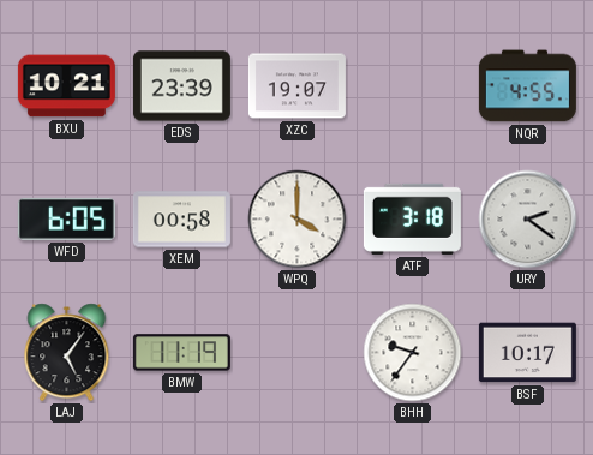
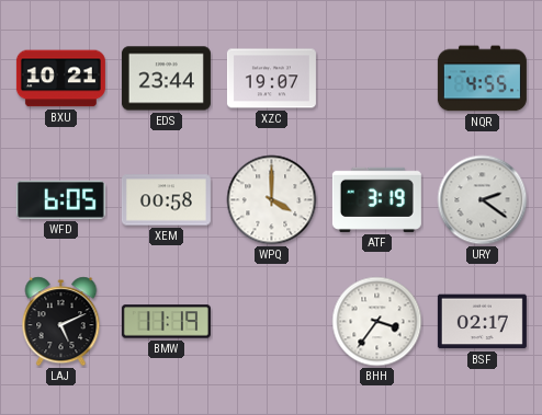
EDS: 23:39 -> 23:44
ATF: 3:18 -> 3:19
LAJ: 5:06 -> 5:11
BHH: 9:36 -> 3:36
BSF: 10:17 -> 02:17
